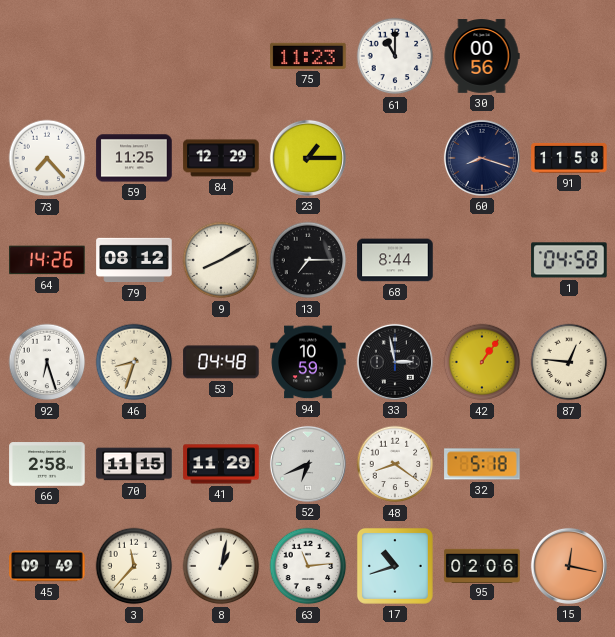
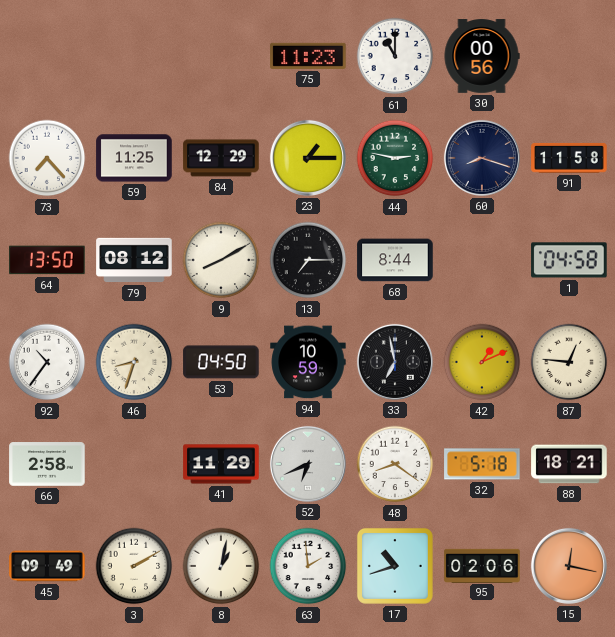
44: none -> 2:47
64: 14:26 -> 13:50
92: 6:27 -> 10:36
53: 04:48 -> 04:50
33: 2:58 -> 6:58
42: 1:06 -> 1:11
70: 11:15 -> none
88: none -> 18:21
3: 11:37 -> 2:10
63: 11:14 -> 1:59
